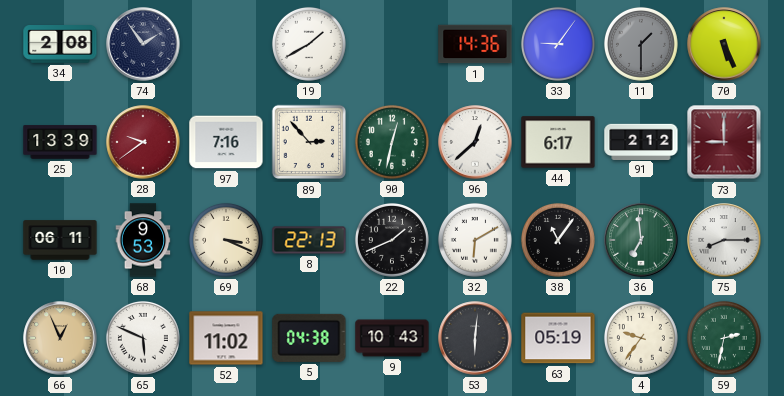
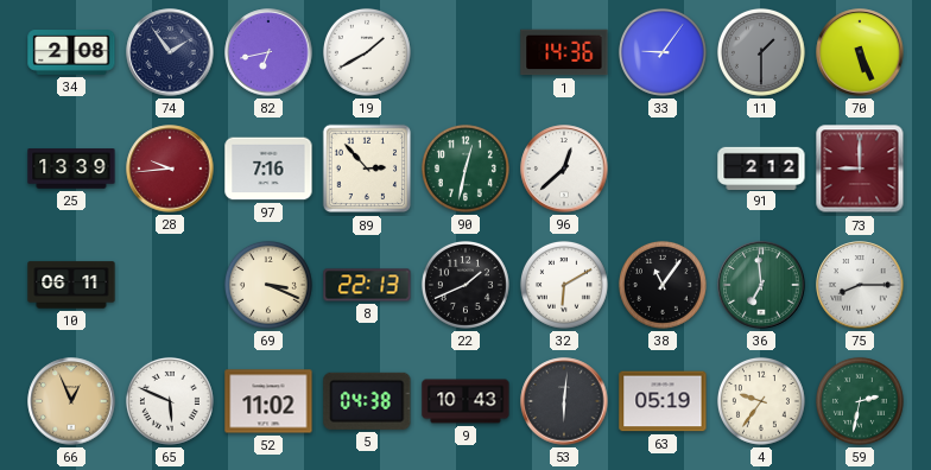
82: none -> 6:43
28: 9:39 -> 9:44
44: 6:17 -> none
68: 9:53 -> none
